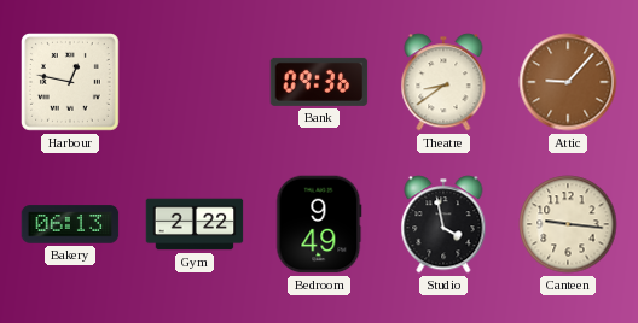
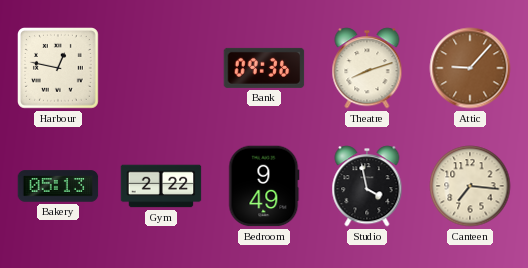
Theatre: 8:39 -> 8:12
Bakery: 06:13 -> 05:13
Canteen: 9:16 -> 7:16
